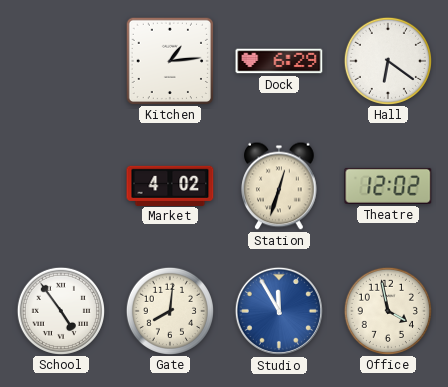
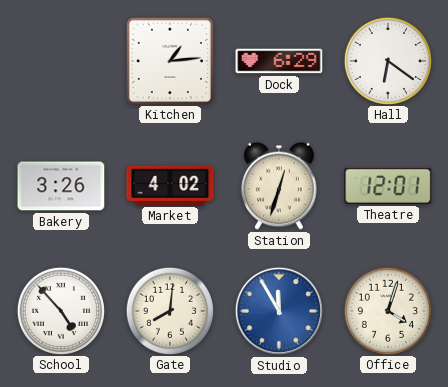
Bakery: none -> 3:26
Theatre: 12:02 -> 12:01
School: 4:54 -> 4:53
Office: 3:58 -> 4:03
